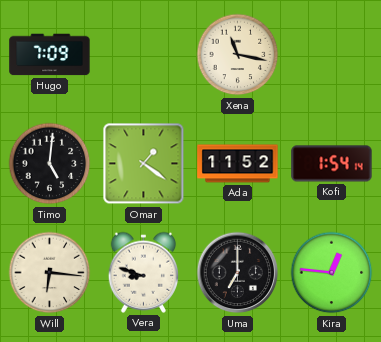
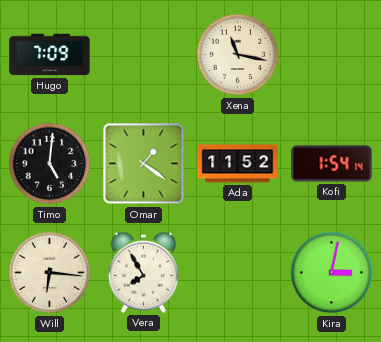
Vera: 8:48 -> 7:55
Uma: 7:00 -> none
Kira: 12:46 -> 3:02
